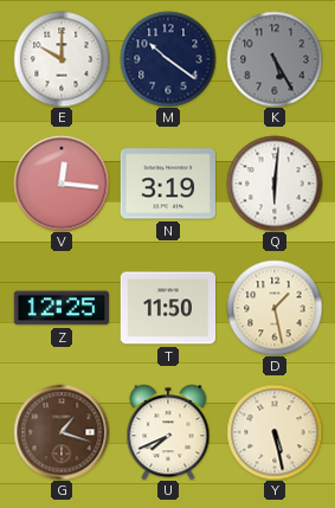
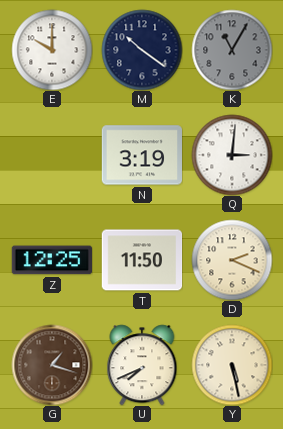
K: 5:25 -> 11:05
V: 12:16 -> none
Q: 6:01 -> 3:01
D: 1:28 -> 2:19
